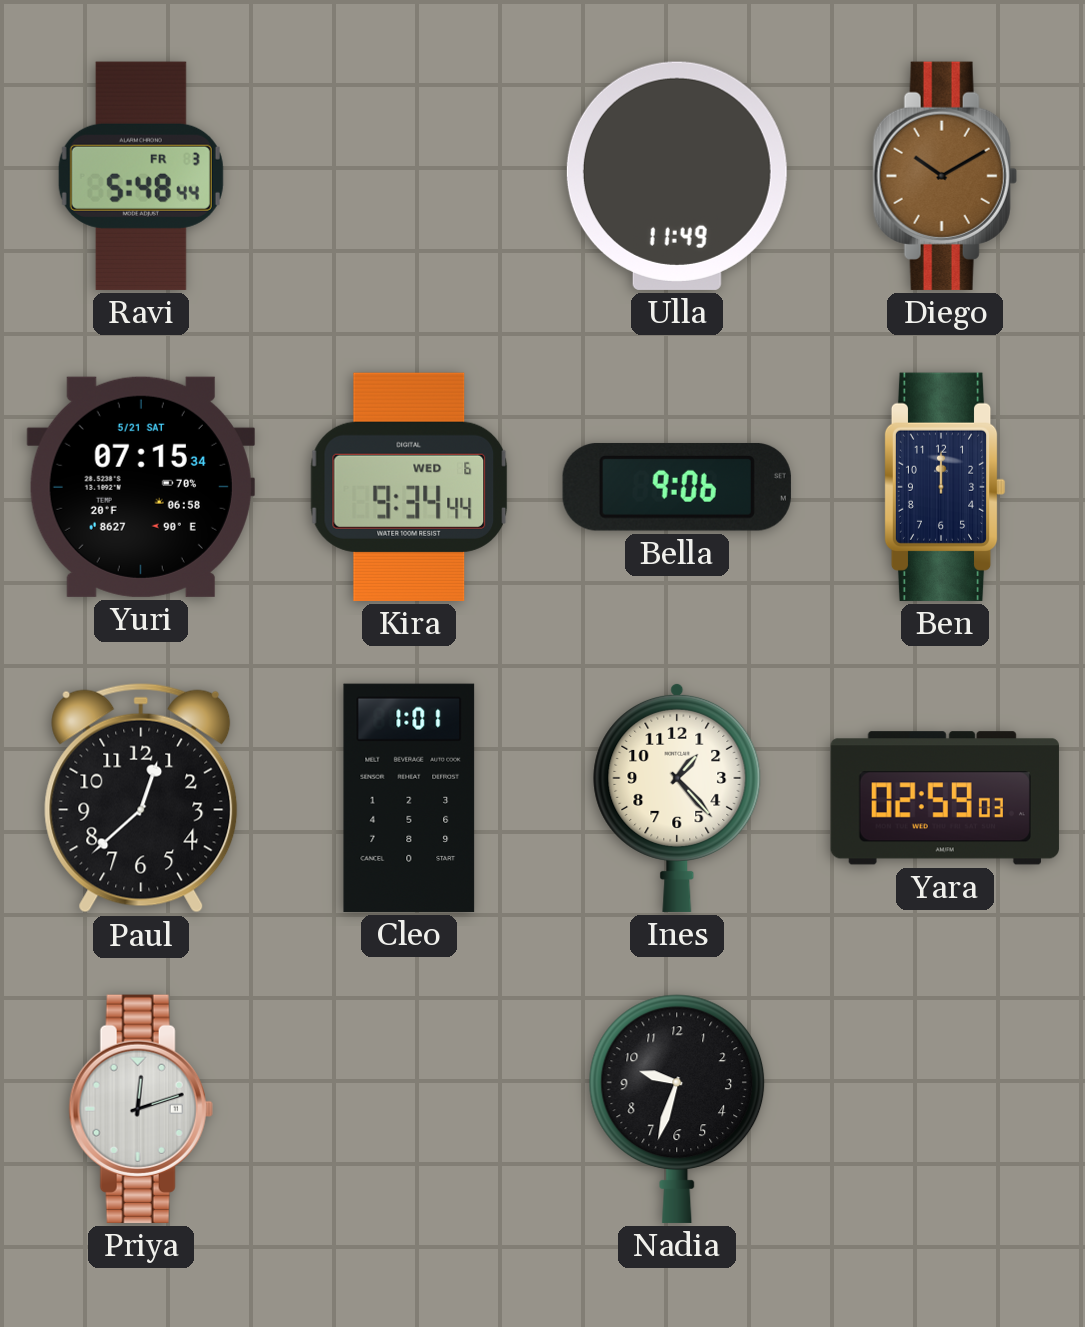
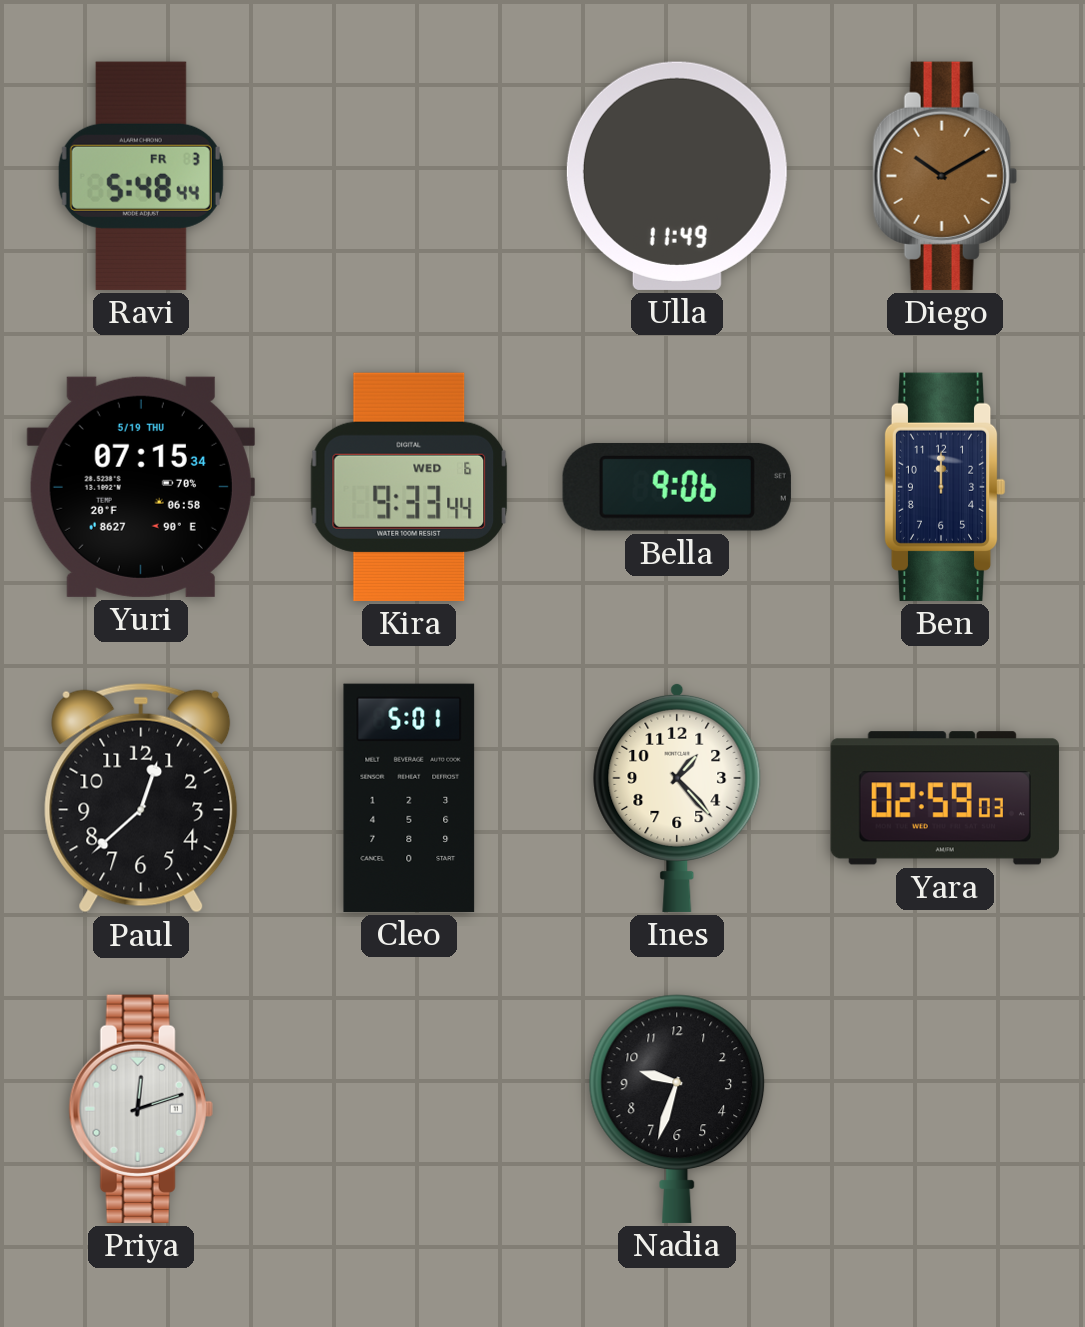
Yuri date: 5/21 SAT -> 5/19 THU
Kira: 9:34 -> 9:33
Cleo: 1:01 -> 5:01
